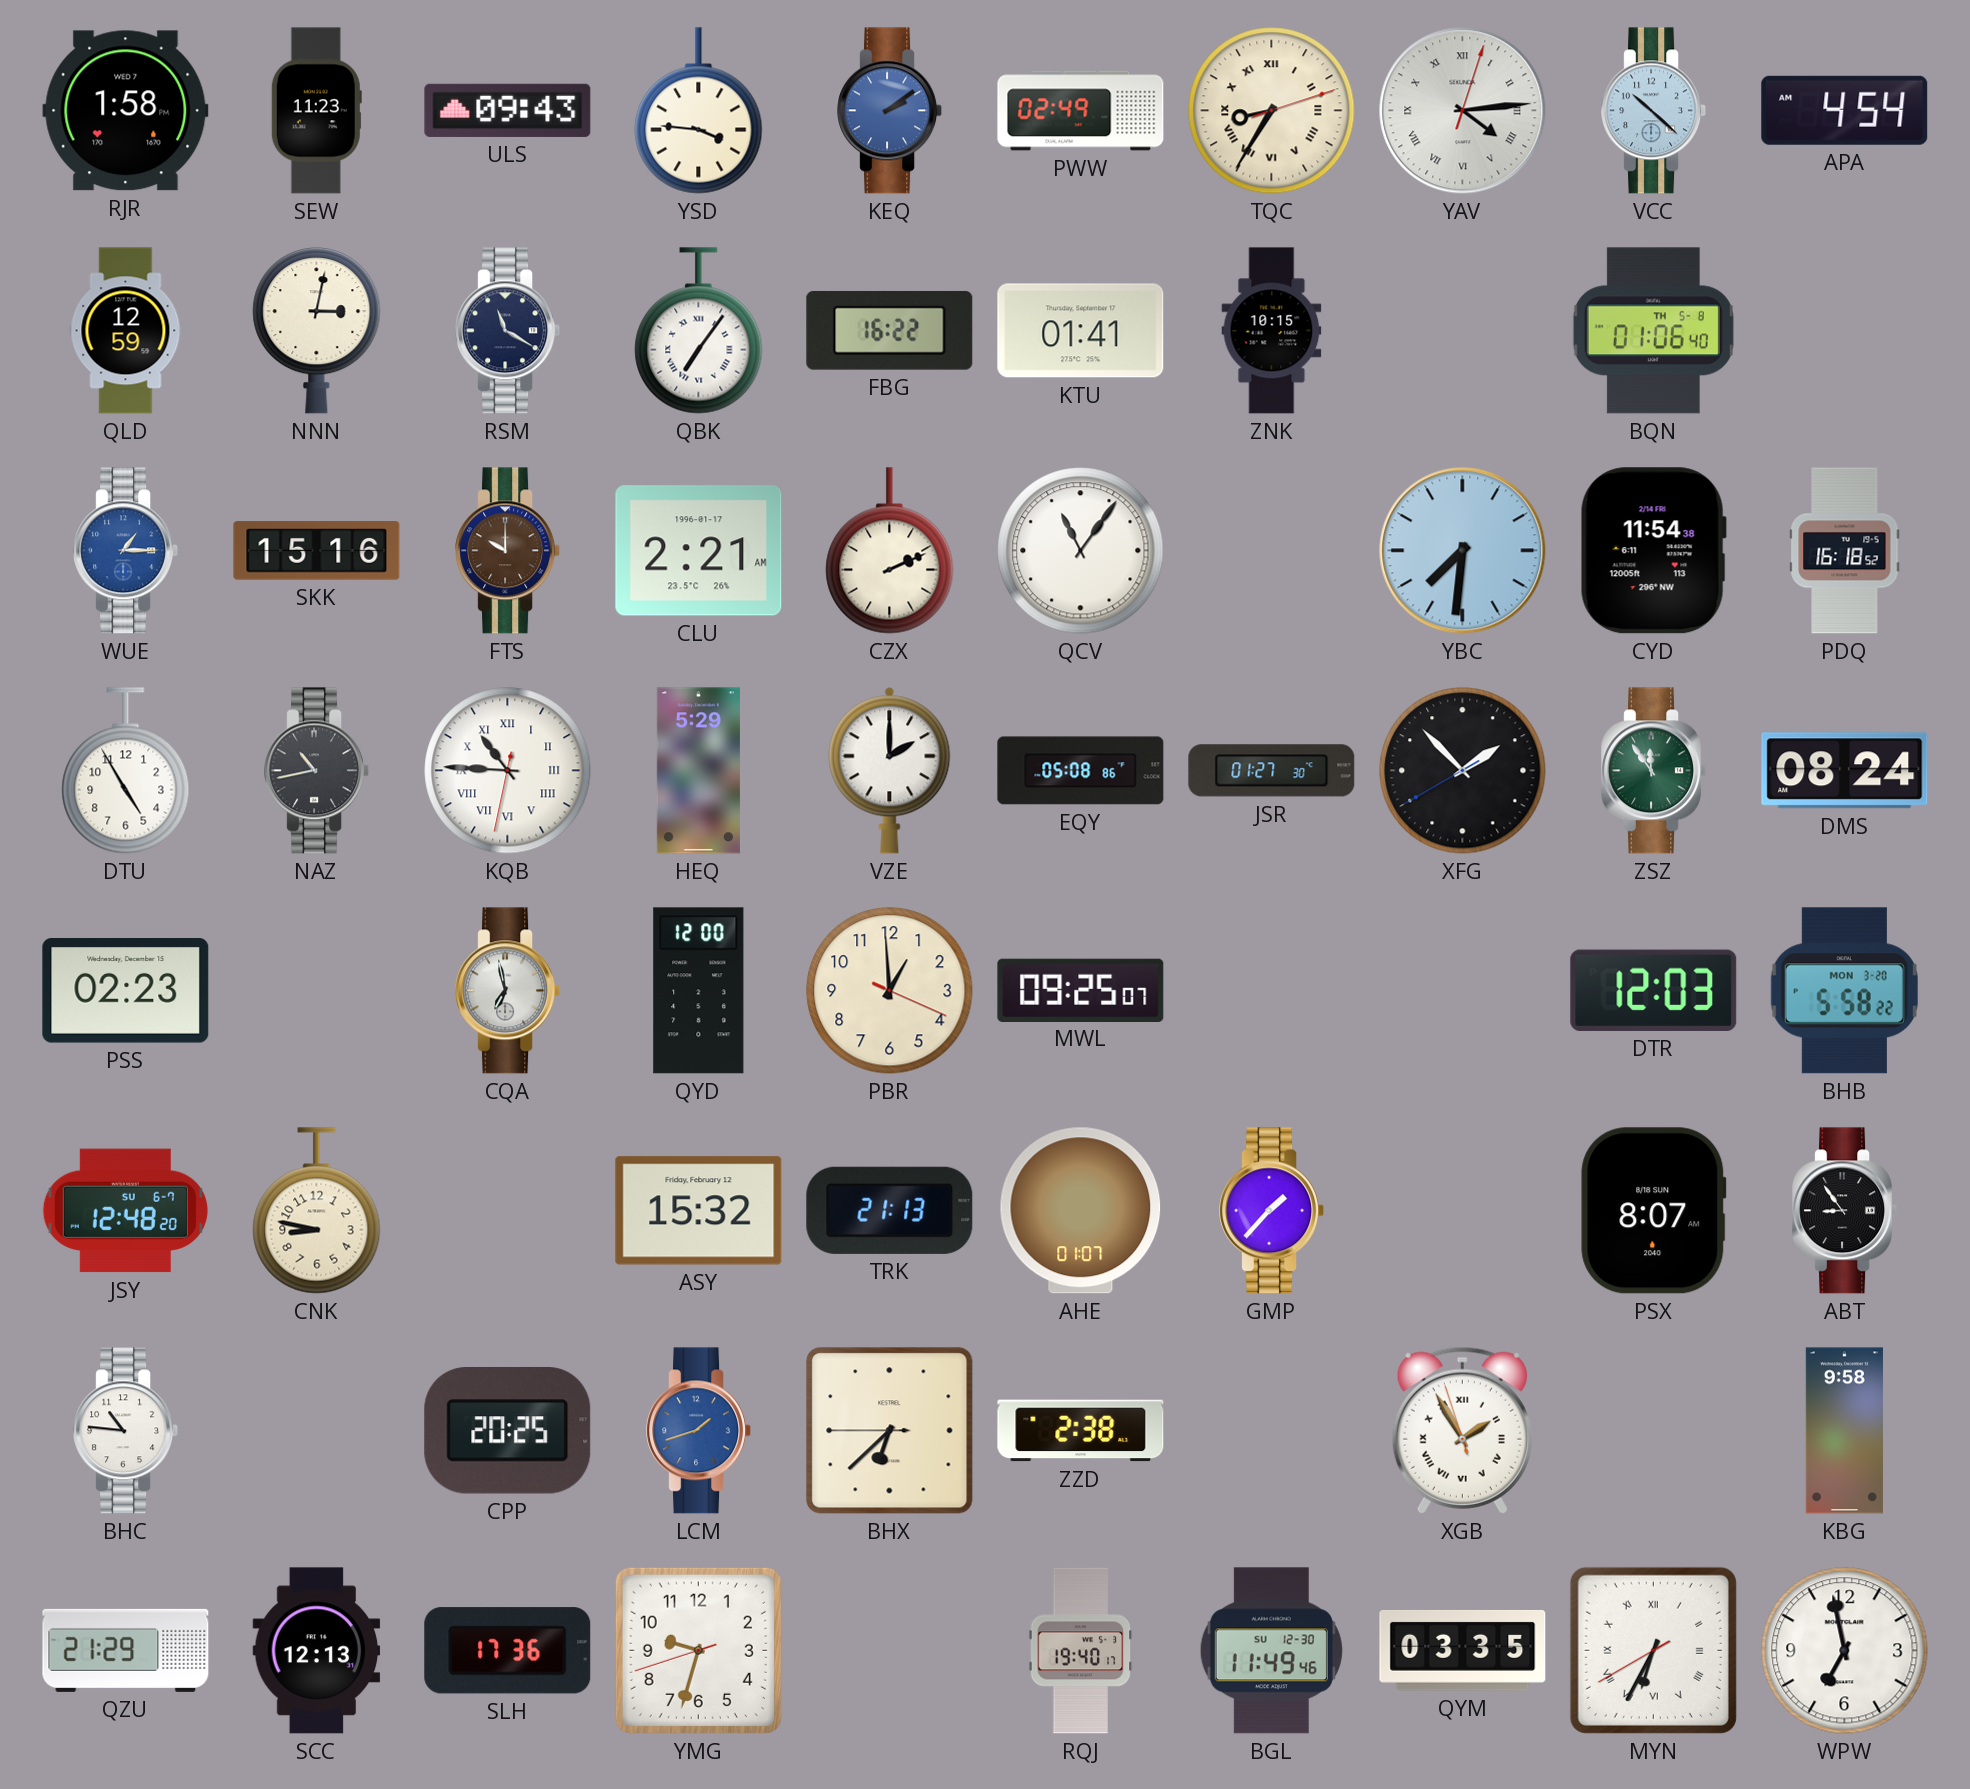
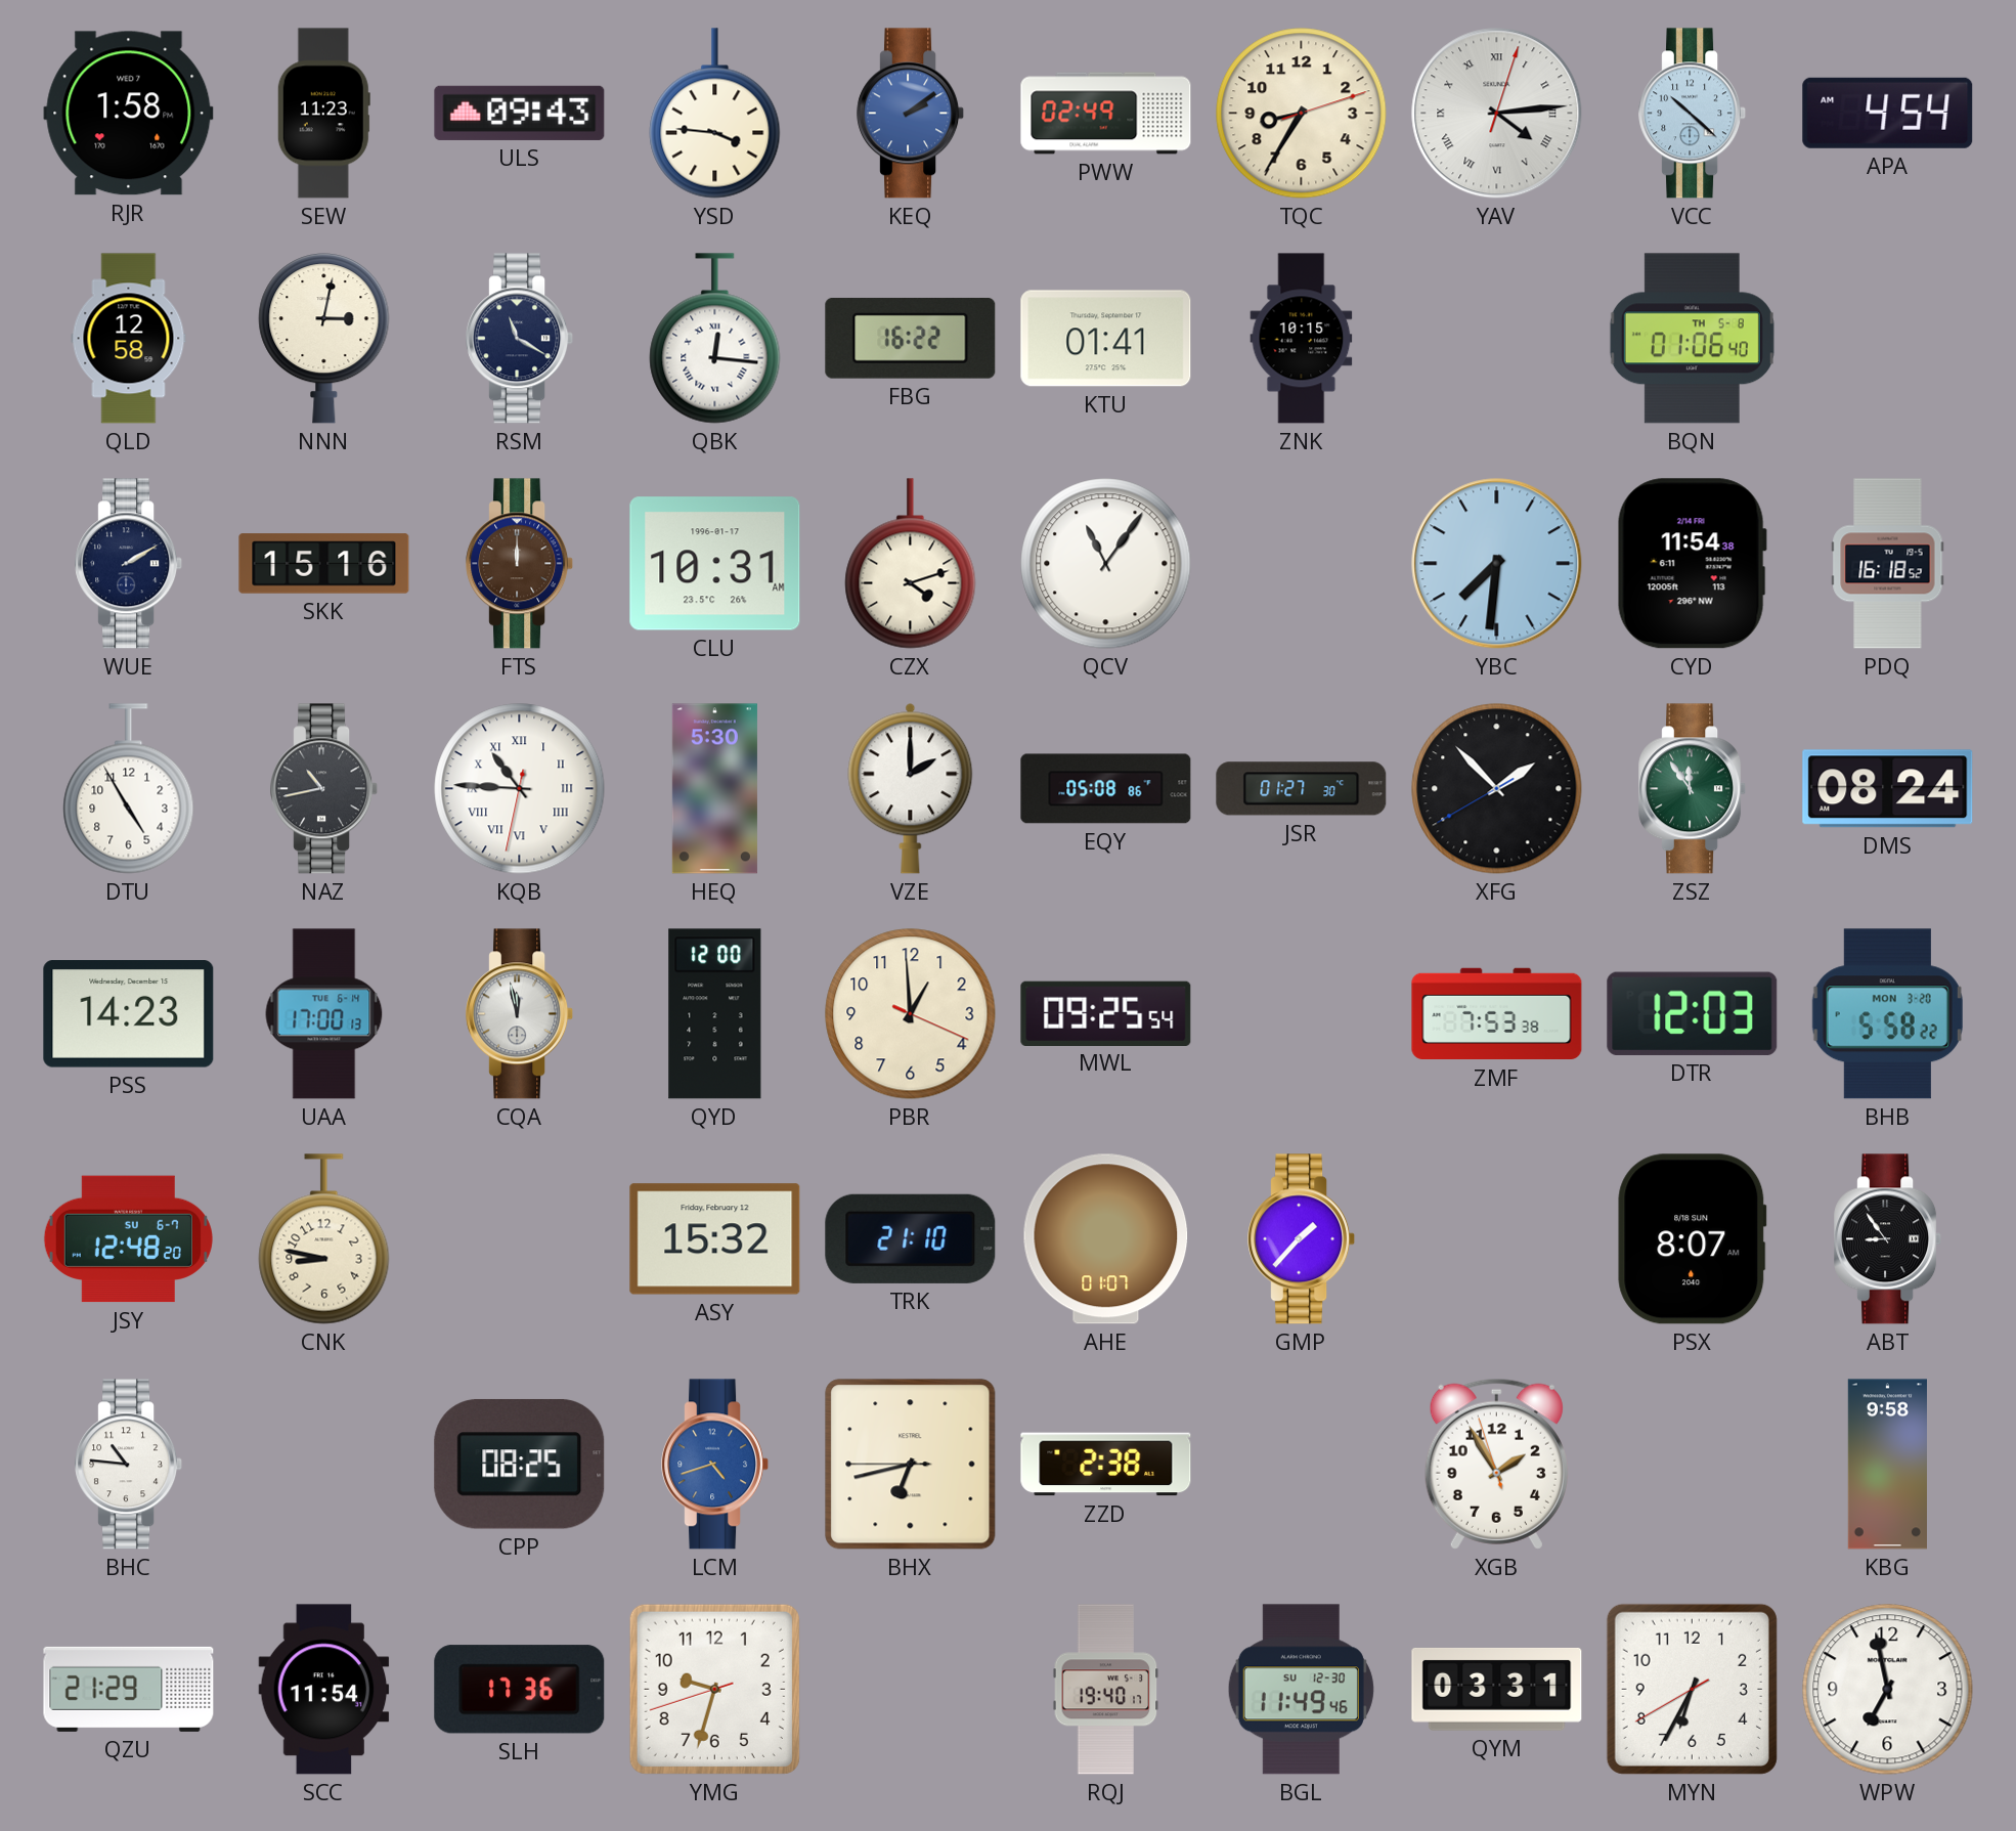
TQC numerals: Roman -> Arabic
QLD: 12:59 -> 12:58
QBK: 7:06 -> 12:16
WUE: 1:15 -> 2:10
WUE dial: blue -> navy
FTS: 10:00 -> 12:00
CLU: 2:21 -> 10:31
CZX: 2:11 -> 4:12
HEQ: 5:29 -> 5:30
PSS: 02:23 -> 14:23
UAA: none -> 17:00
CQA: 6:58 -> 11:58
MWL: 09:25:07 -> 09:25:54
ZMF: none -> 7:53
TRK: 21:13 -> 21:10
CPP: 20:25 -> 08:25
LCM: 1:42 -> 4:42
BHX: 6:37 -> 6:42
XGB numerals: Roman -> Arabic
SCC: 12:13 -> 11:54
QYM: 03:35 -> 03:31
MYN numerals: Roman -> Arabic
